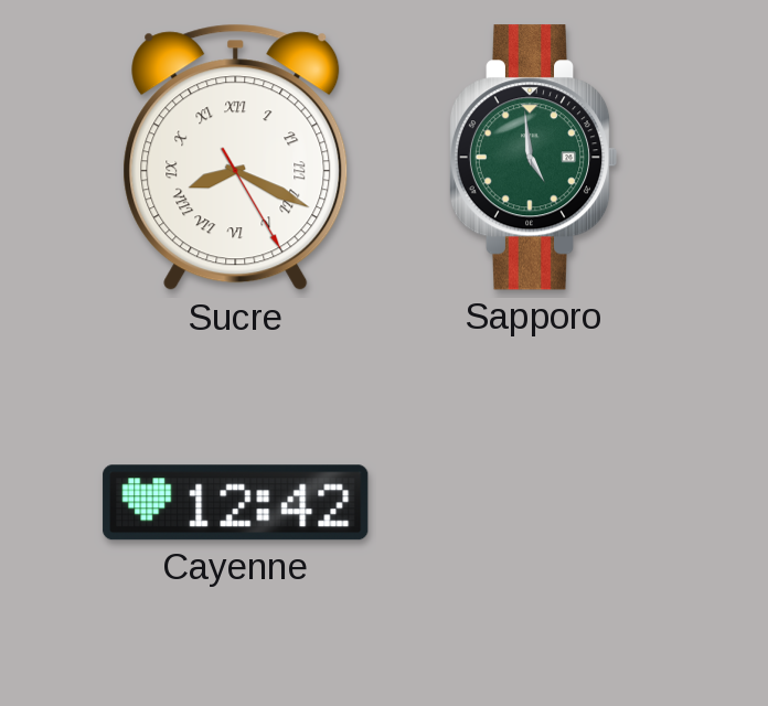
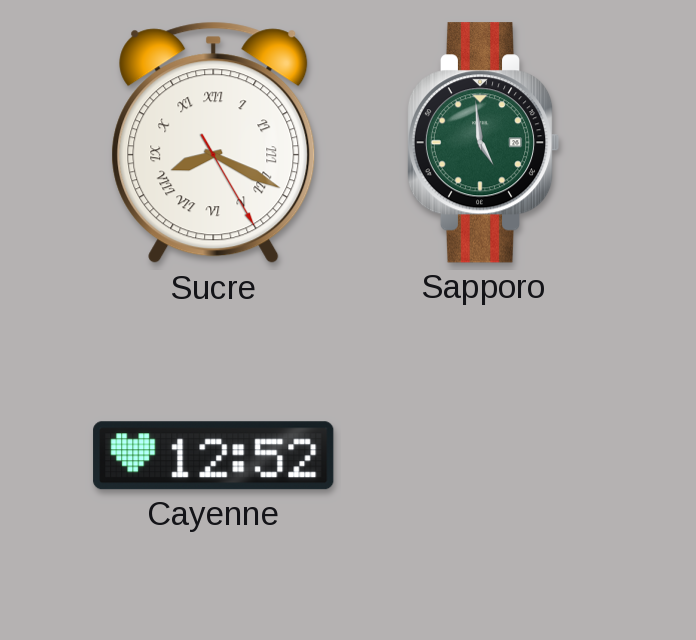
Cayenne: 12:42 -> 12:52
